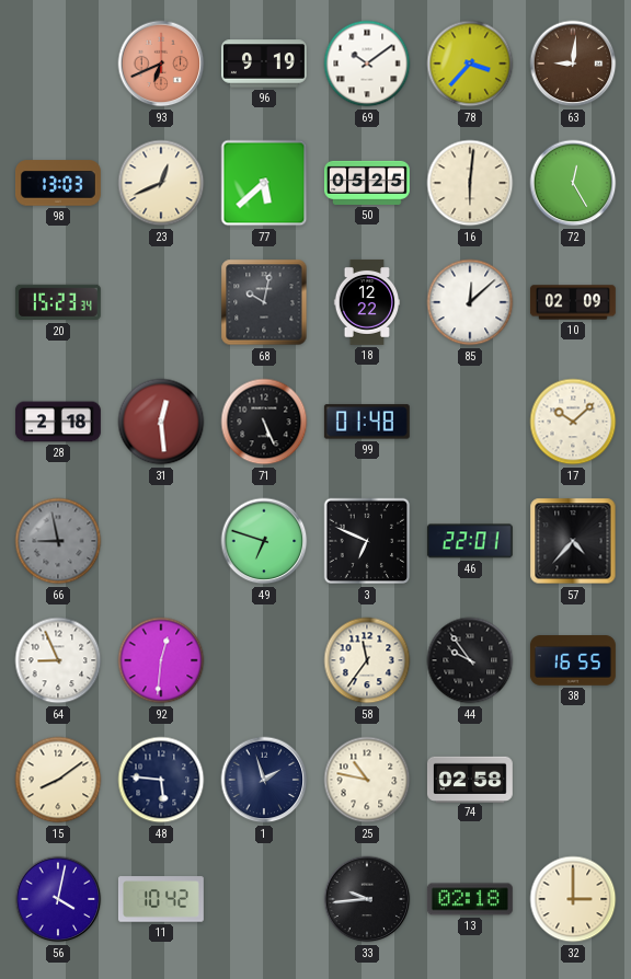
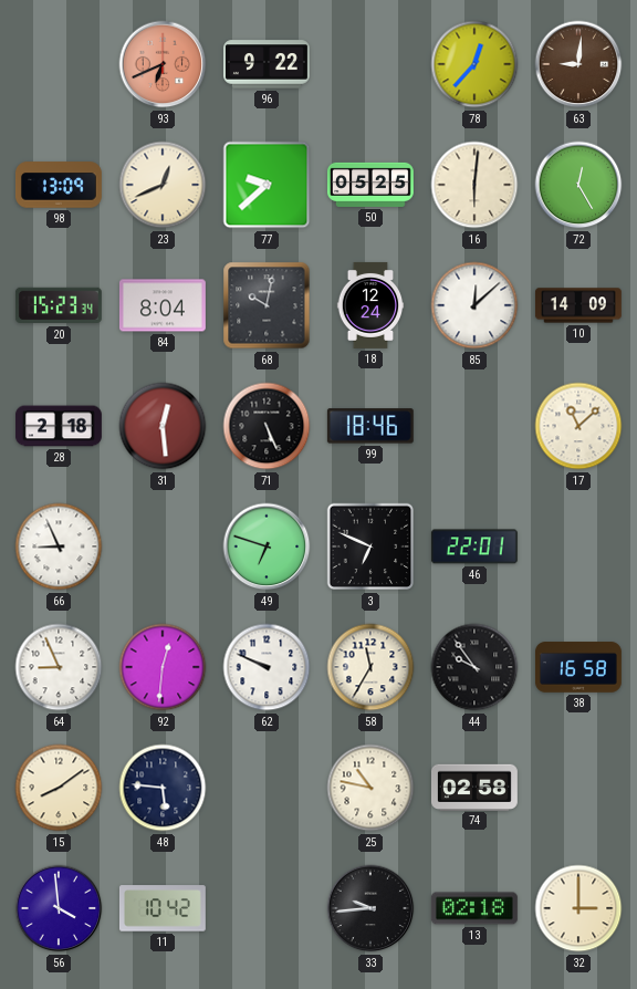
96: 9:19 -> 9:22
69: 10:09 -> none
78: 3:37 -> 12:37
98: 13:03 -> 13:09
77: 5:38 -> 9:38
84: none -> 8:04
18: 12:22 -> 12:24
10: 02:09 -> 14:09
99: 01:48 -> 18:46
17: 10:08 -> 11:08
66: 8:58 -> 8:56
66 dial: grey -> white
57: 4:37 -> none
62: none -> 9:49
58: 11:36 -> 11:35
38: 16:55 -> 16:58
1: 1:57 -> none
56: 4:02 -> 3:59
